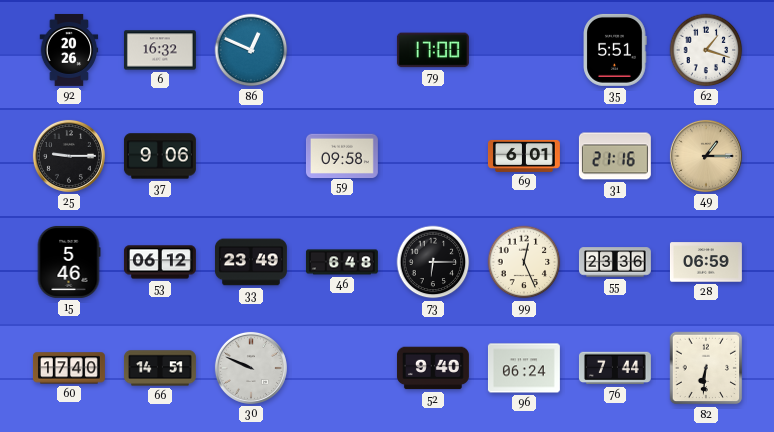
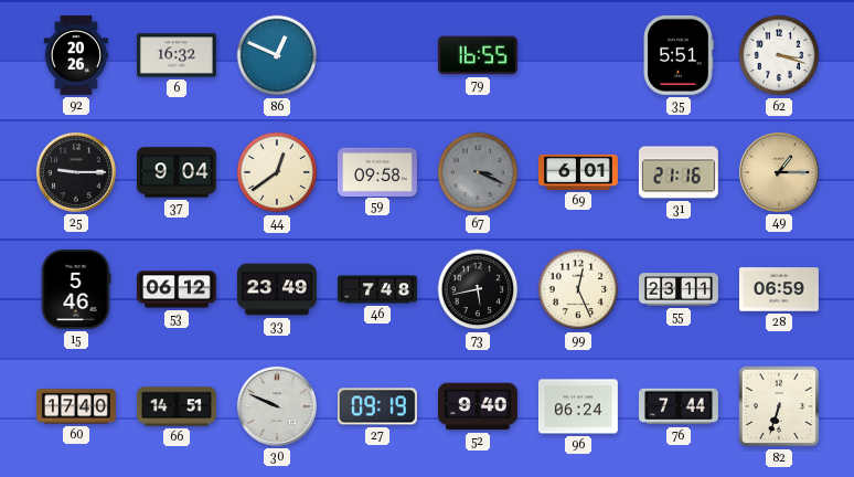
79: 17:00 -> 16:55
62: 1:18 -> 3:18
37: 9:06 -> 9:04
44: none -> 12:39
67: none -> 3:19
46: 6:48 -> 7:48
73: 6:15 -> 5:43
55: 23:36 -> 23:11
27: none -> 09:19
82: 6:31 -> 6:33
